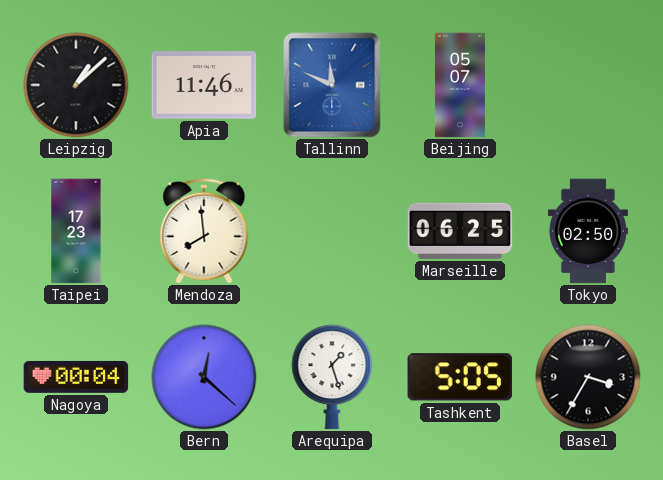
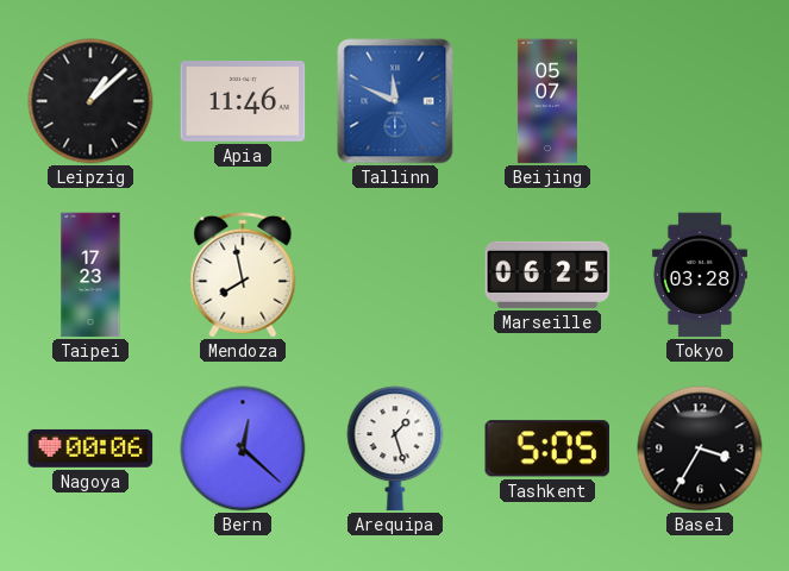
Mendoza: 7:59 -> 7:58
Tokyo: 02:50 -> 03:28
Nagoya: 00:04 -> 00:06
